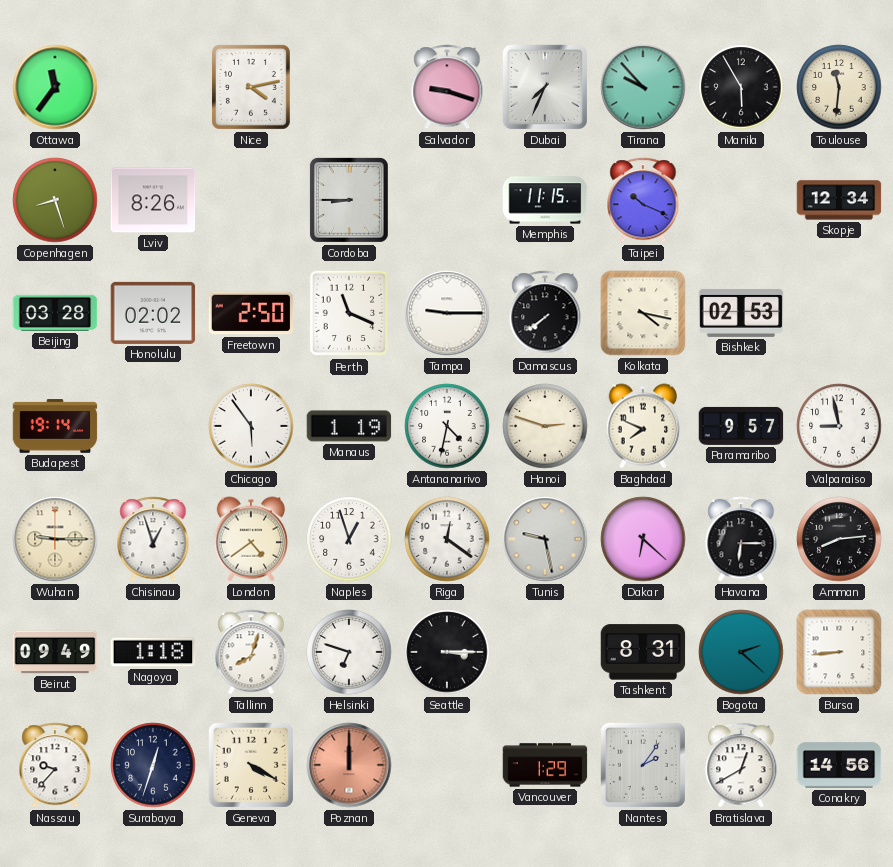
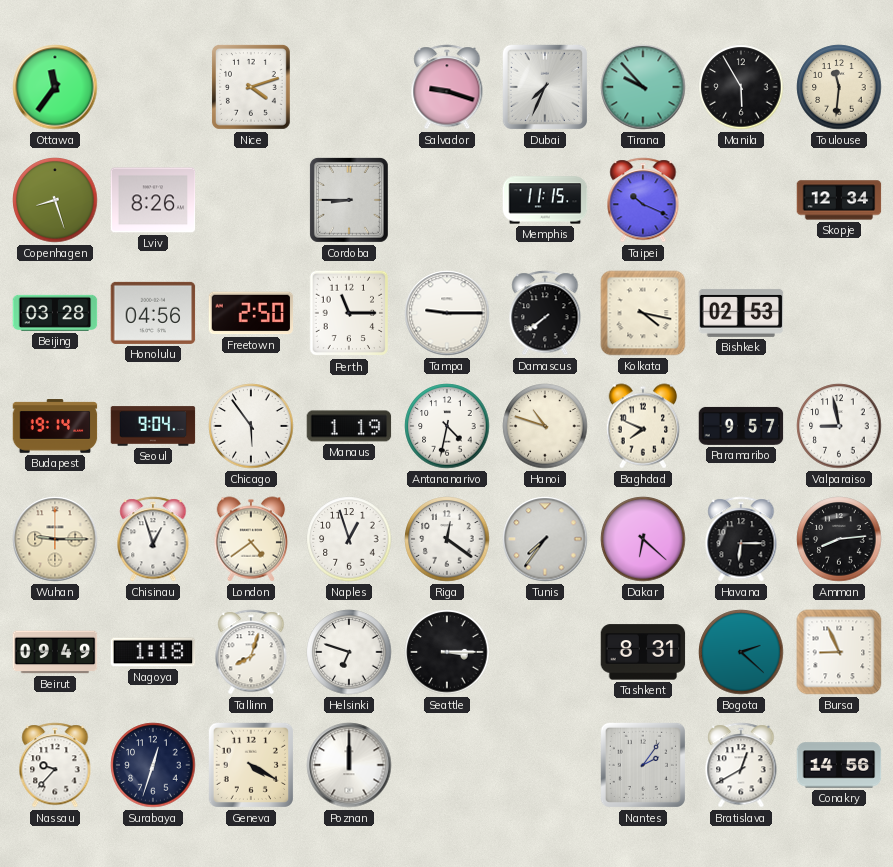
Nice: 4:13 -> 4:12
Honolulu: 02:02 -> 04:56
Perth: 11:19 -> 11:15
Seoul: none -> 9:04
Hanoi: 2:48 -> 10:48
Tunis: 9:28 -> 7:36
Bursa: 8:44 -> 8:56
Poznan dial: salmon -> white
Vancouver: 1:29 -> none
